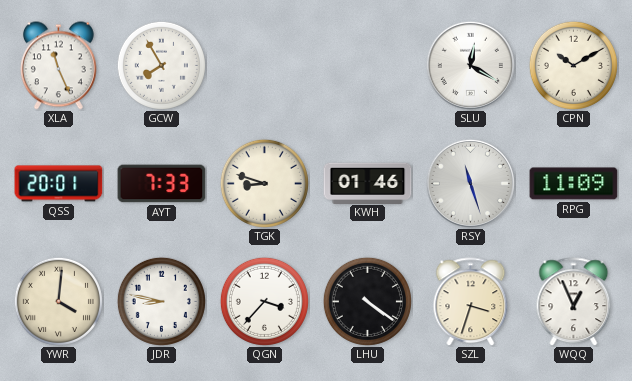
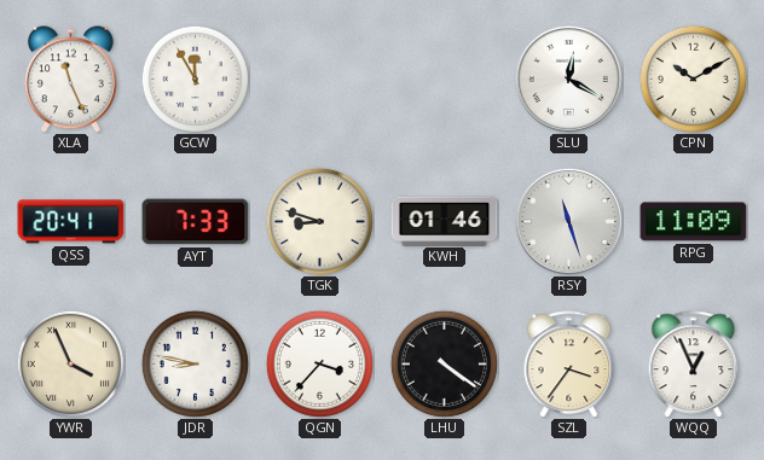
GCW: 7:55 -> 11:55
QSS: 20:01 -> 20:41
YWR: 4:01 -> 3:56
SZL: 3:33 -> 3:36
